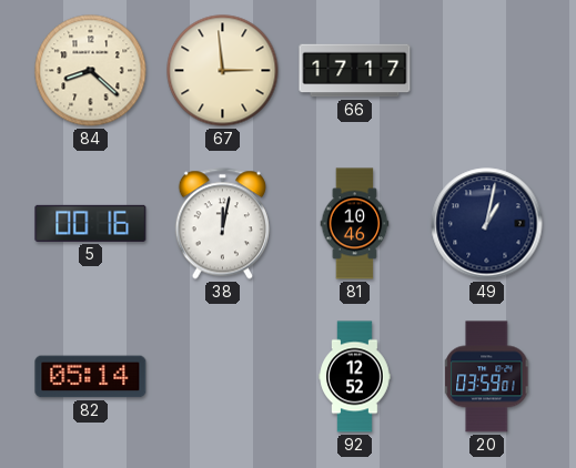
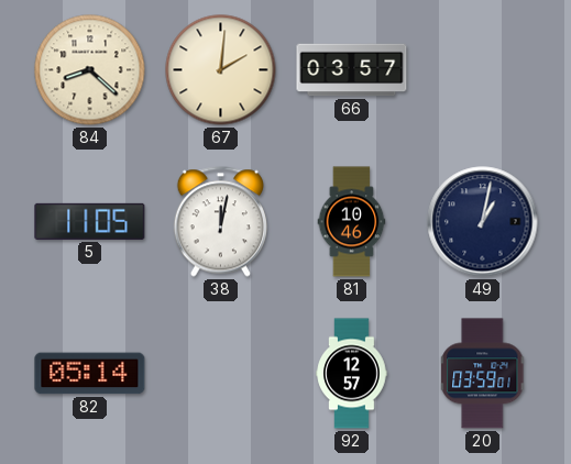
67: 2:59 -> 2:01
66: 17:17 -> 03:57
5: 00:16 -> 11:05
92: 12:52 -> 12:57
